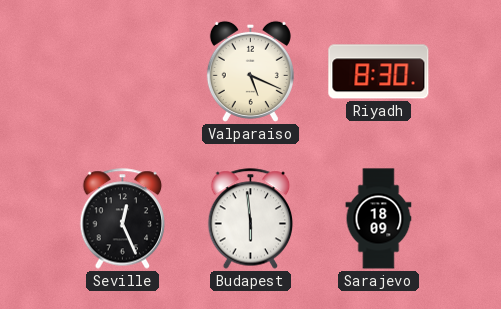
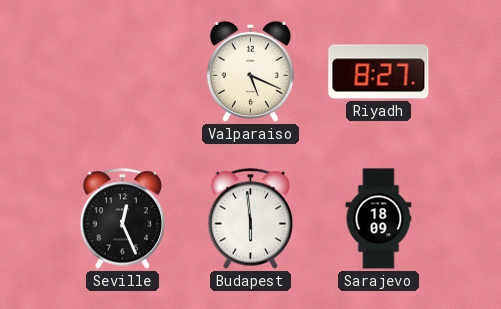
Riyadh: 8:30 -> 8:27
